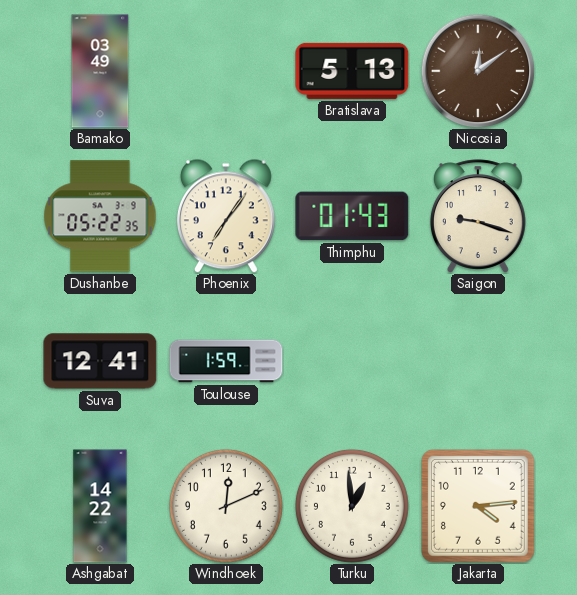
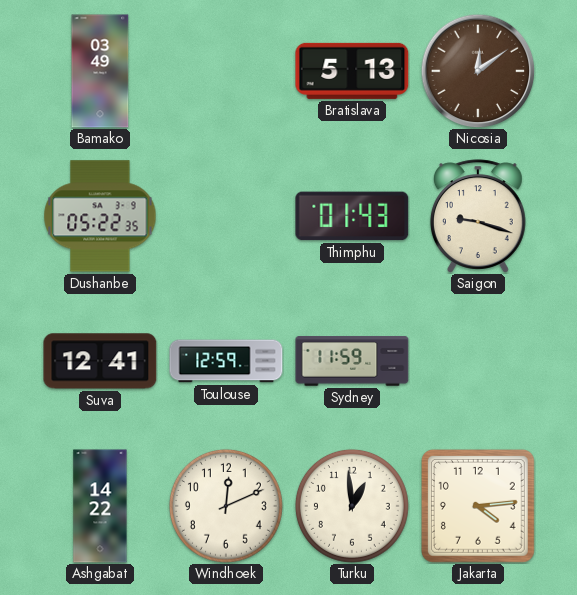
Phoenix: 7:06 -> none
Toulouse: 1:59 -> 12:59
Sydney: none -> 11:59
